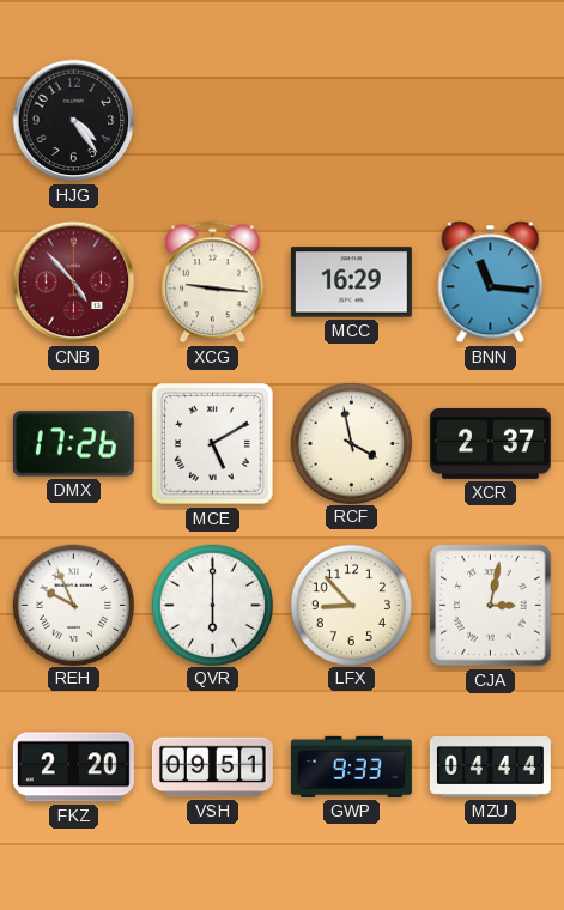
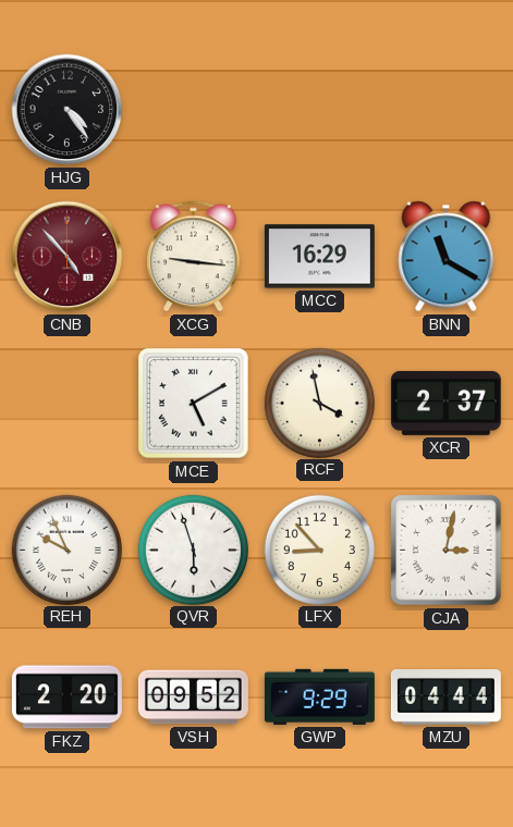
BNN: 11:16 -> 11:20
DMX: 17:26 -> none
QVR: 6:00 -> 5:57
VSH: 09:51 -> 09:52
GWP: 9:33 -> 9:29
